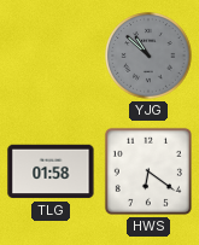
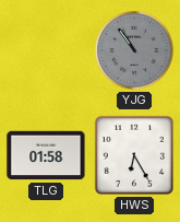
YJG: 10:52 -> 10:54
HWS: 6:21 -> 6:25
